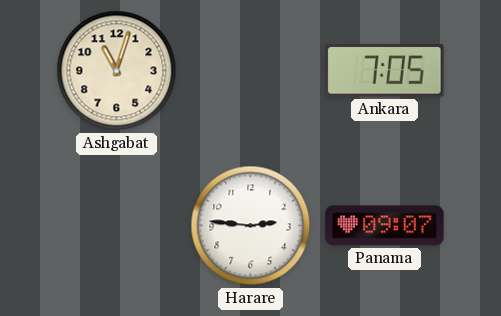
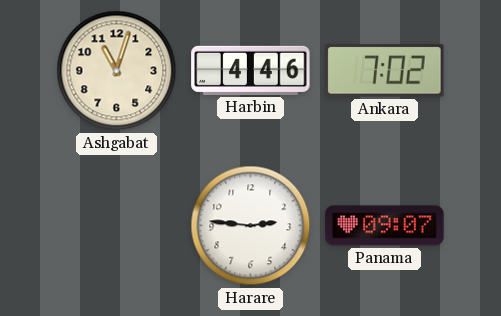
Harbin: none -> 4:46
Ankara: 7:05 -> 7:02
